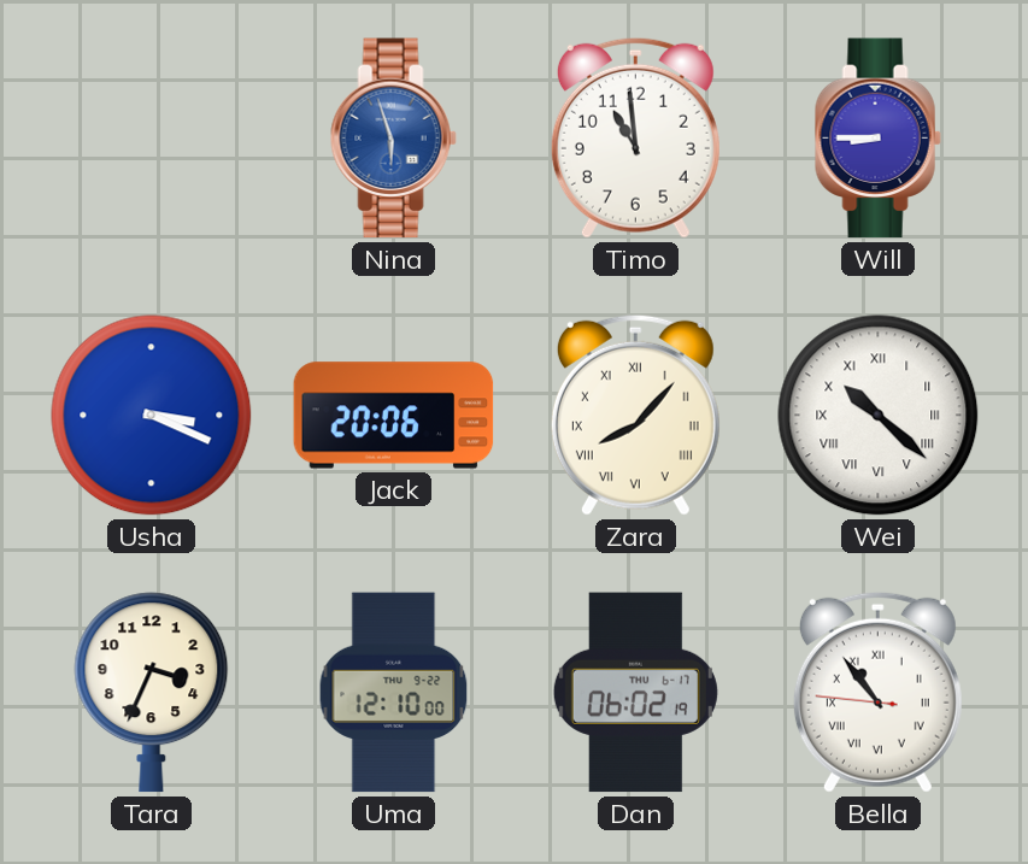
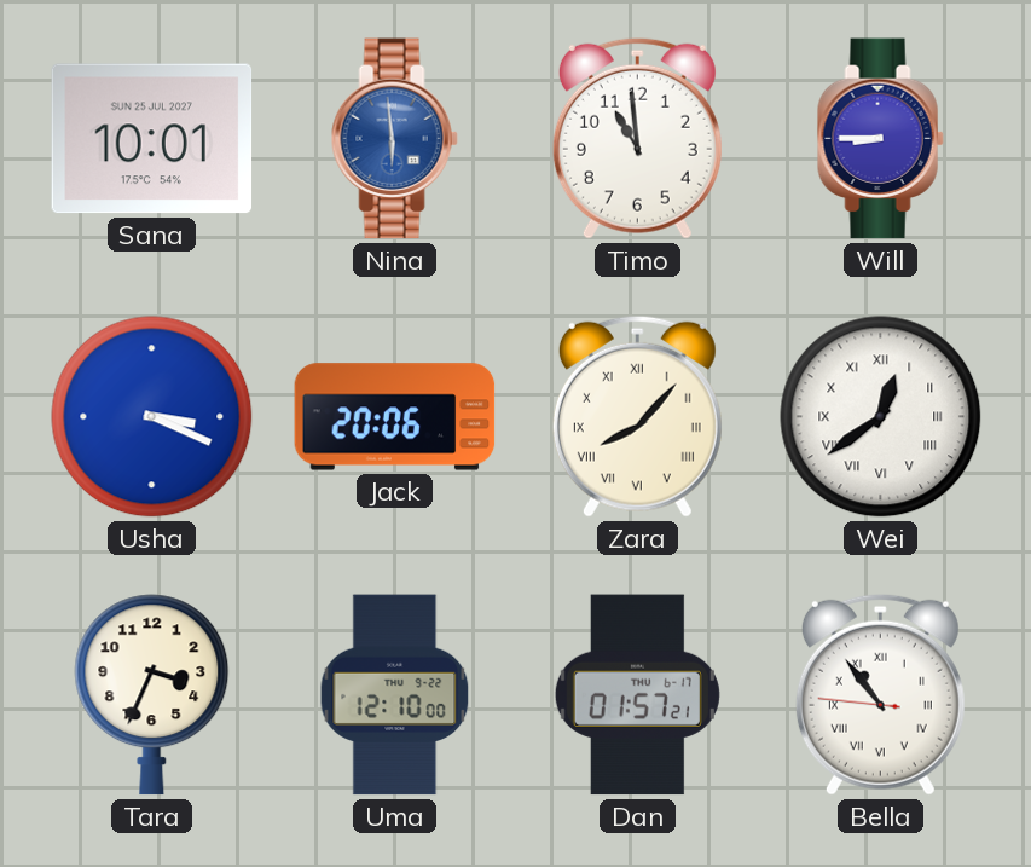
Sana: none -> 10:01
Nina: 5:57 -> 5:59
Wei: 10:22 -> 12:39
Dan: 06:02 -> 01:57
